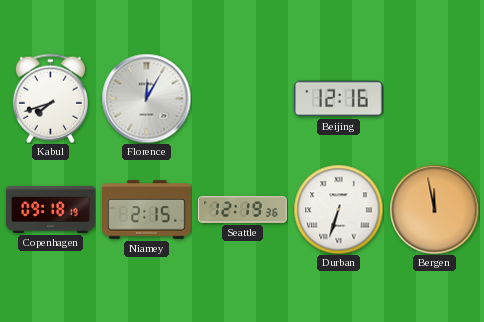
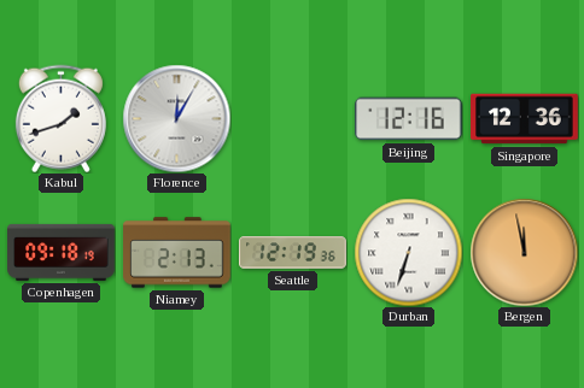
Kabul: 7:42 -> 1:42
Singapore: none -> 12:36
Niamey: 2:15 -> 2:13
